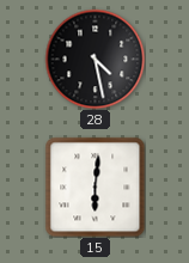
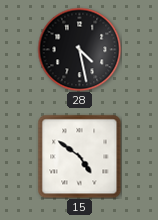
15: 6:01 -> 4:51
